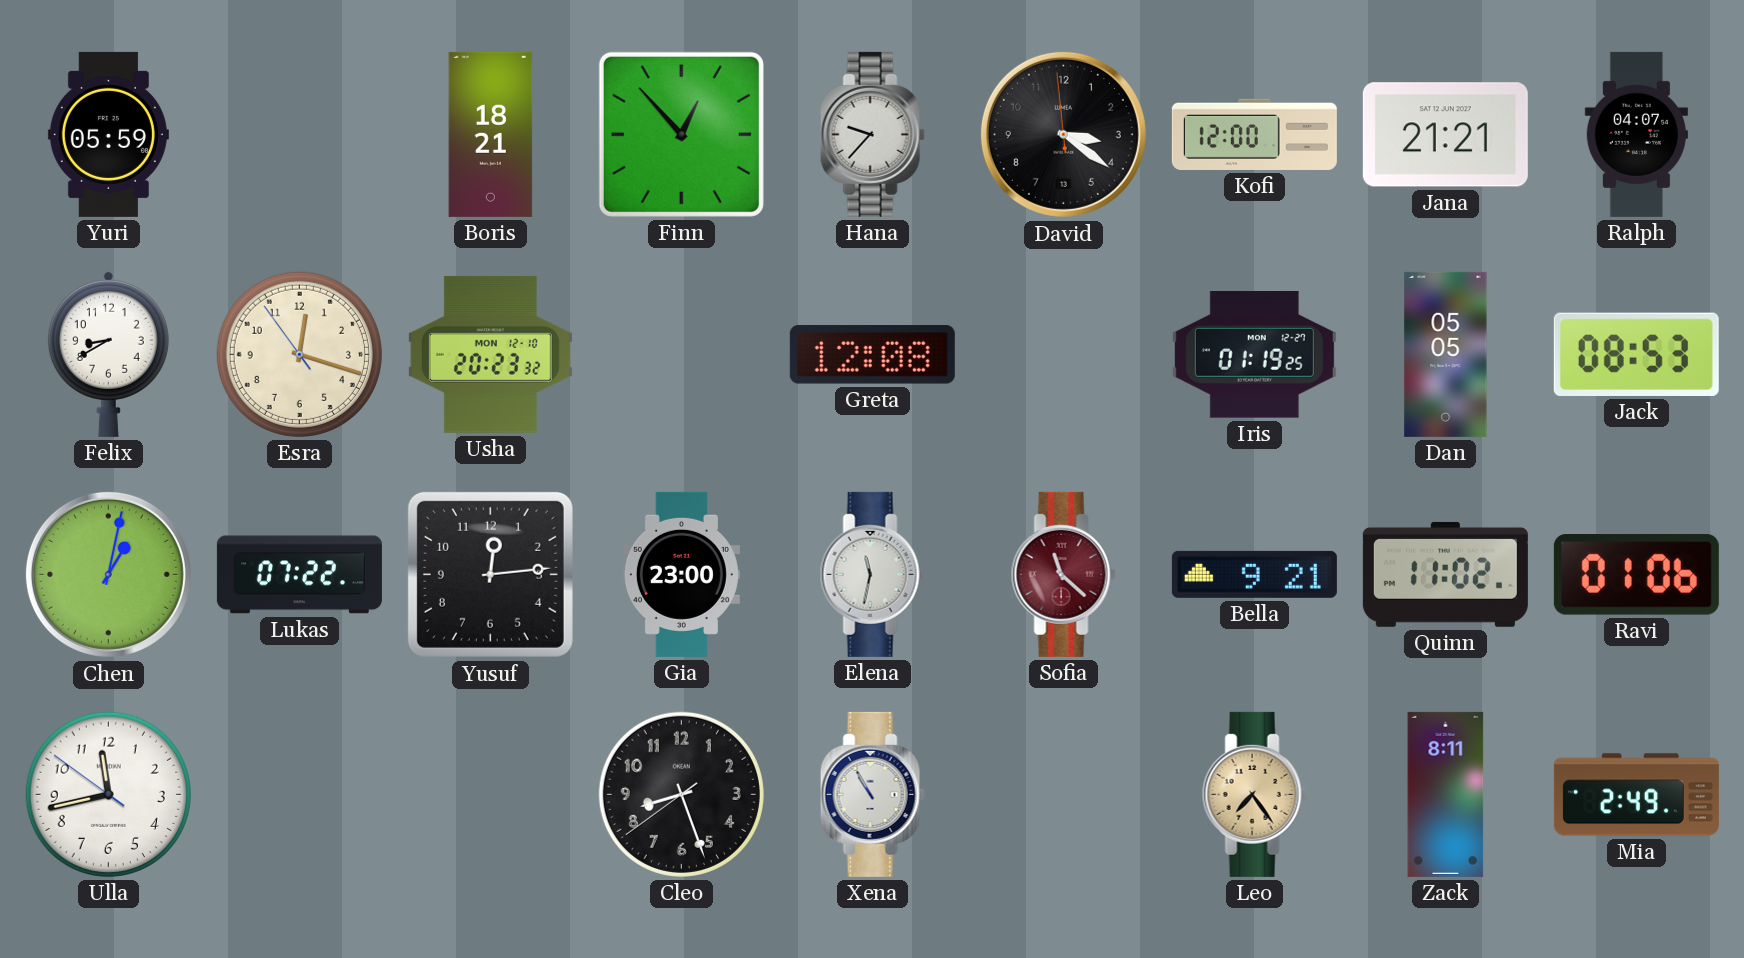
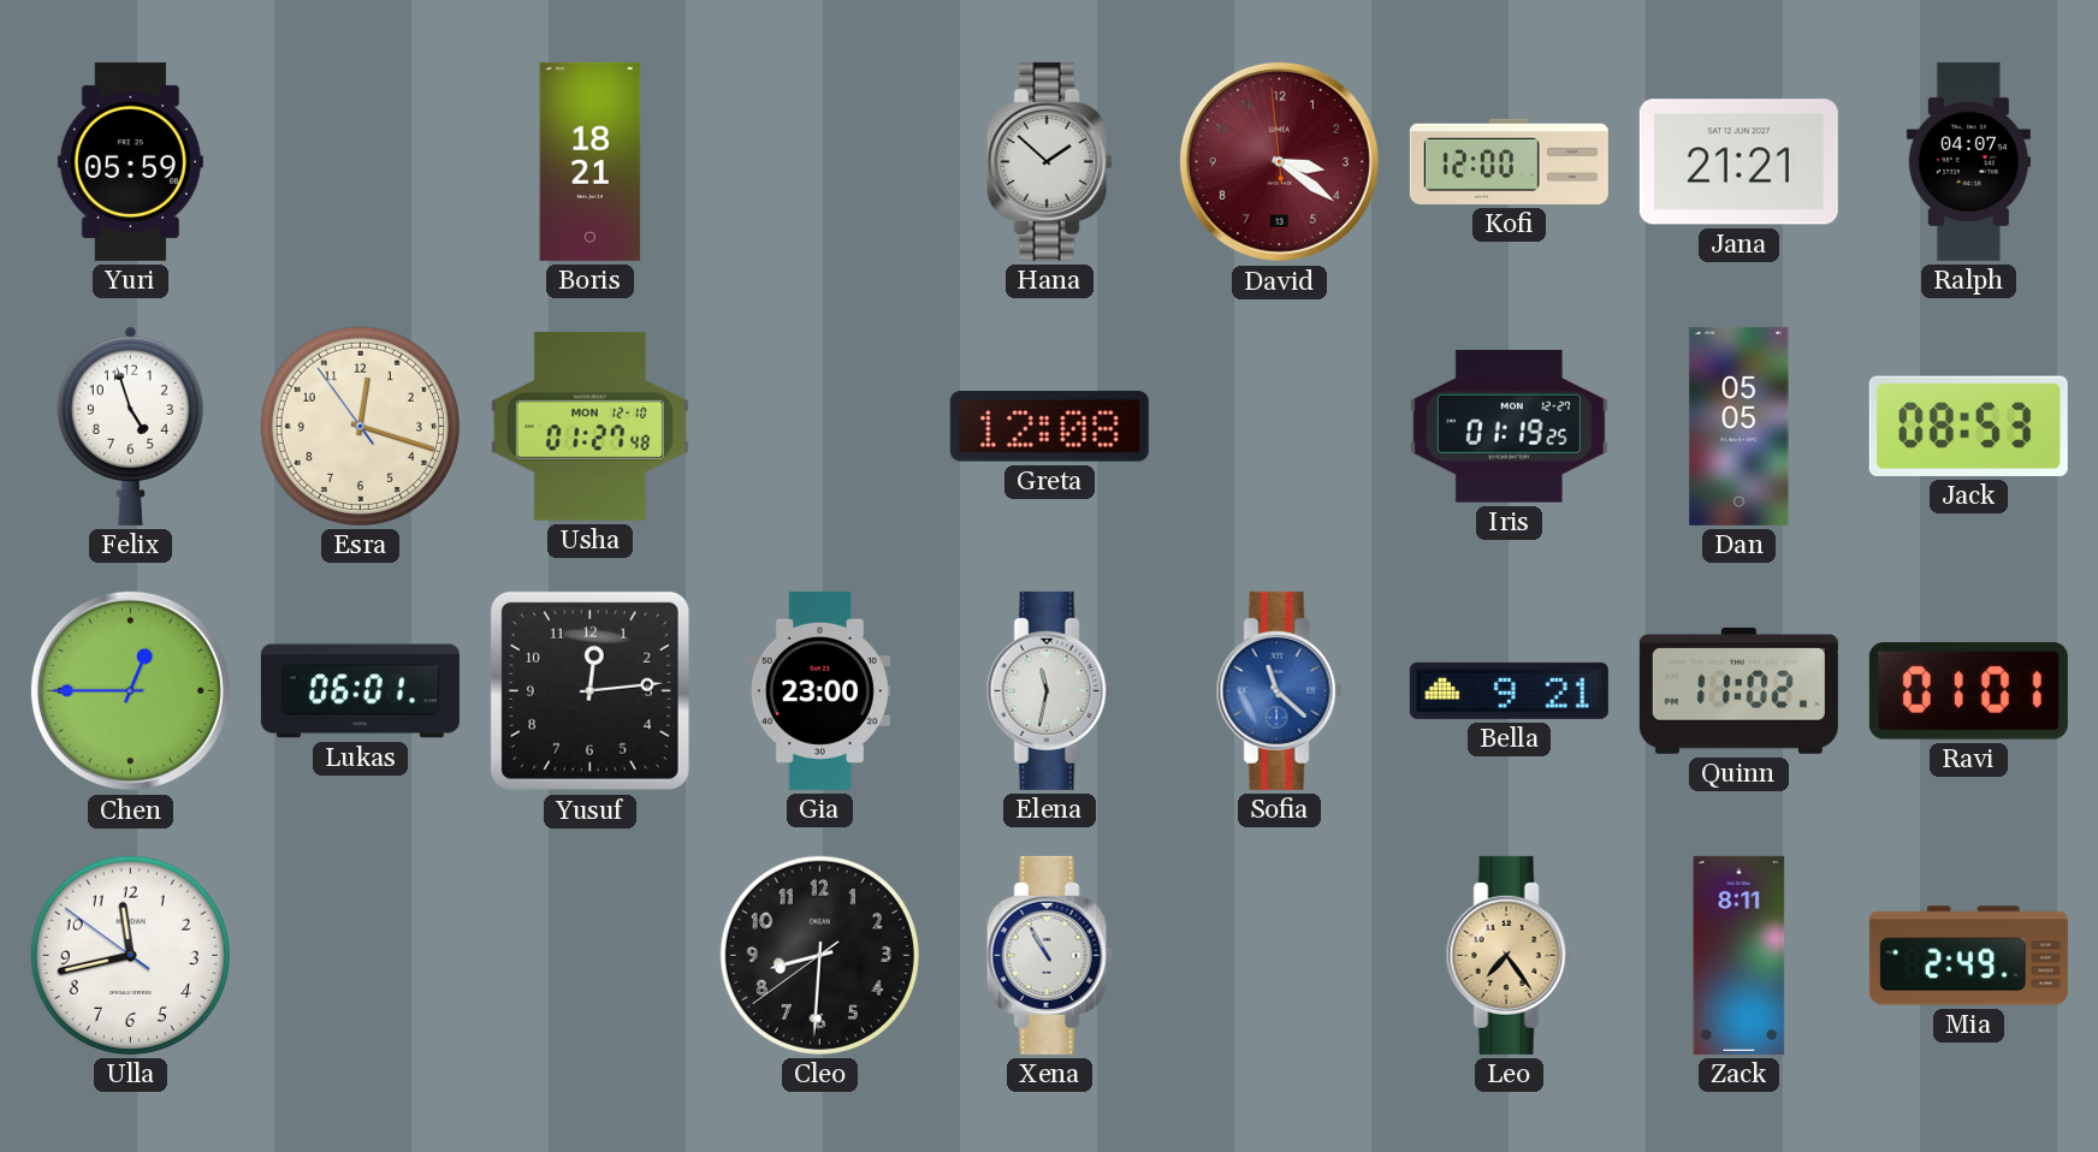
Finn: 12:53 -> none
Hana: 9:37 -> 1:52
David dial: black -> burgundy
Felix: 8:40 -> 4:57
Usha: 20:23 -> 01:27
Chen: 1:02 -> 12:45
Lukas: 07:22 -> 06:01
Sofia dial: burgundy -> blue
Ravi: 01:06 -> 01:01
Cleo: 8:26 -> 8:30
